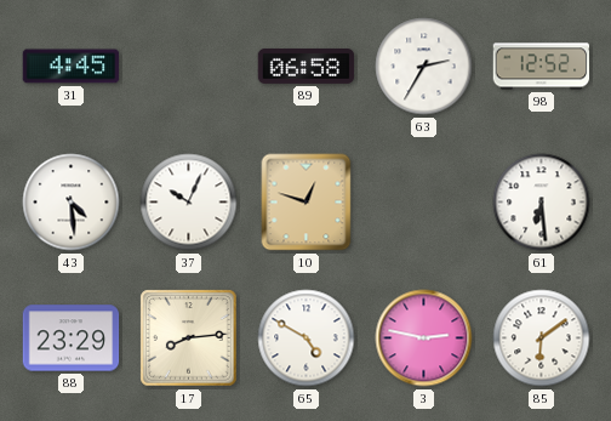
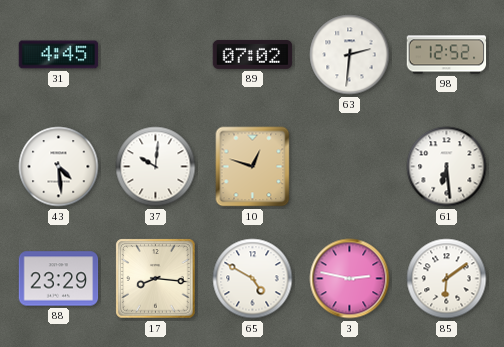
89: 06:58 -> 07:02
63: 2:35 -> 2:31
37: 10:04 -> 10:01
17: 8:14 -> 8:16
